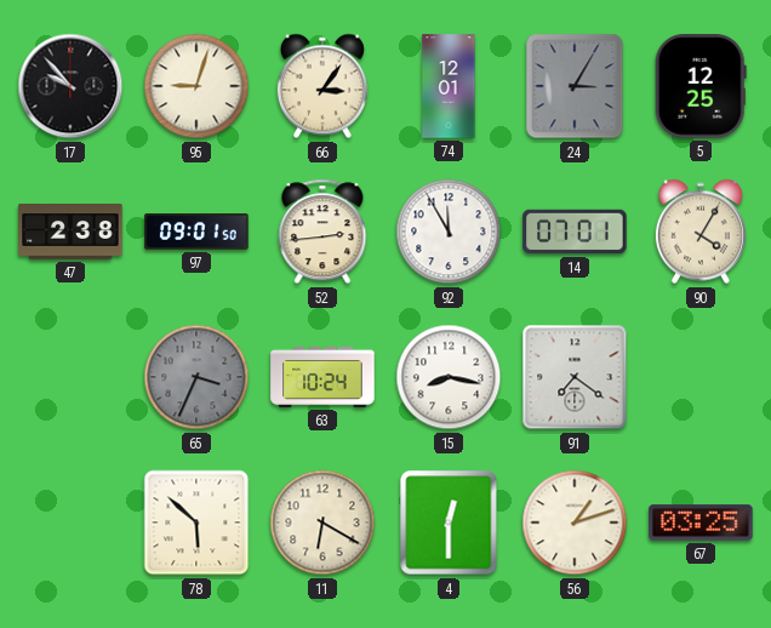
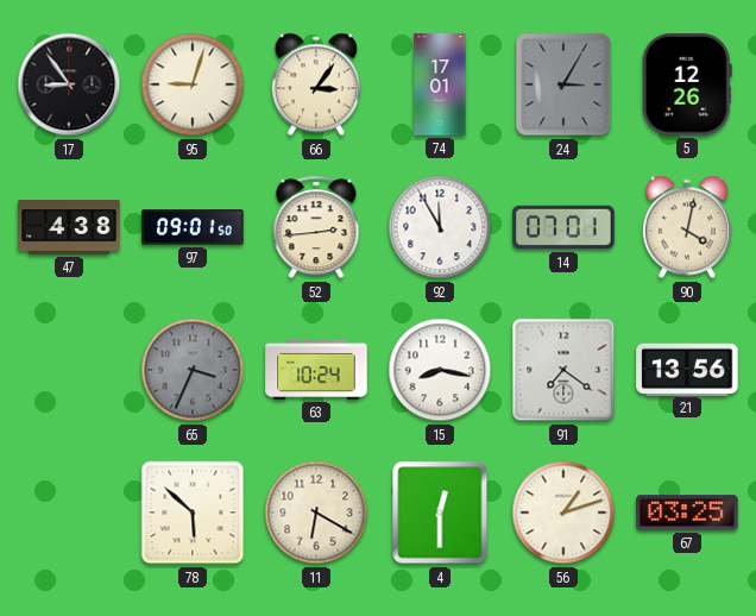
17: 9:53 -> 8:54
74: 12:01 -> 17:01
5: 12:25 -> 12:26
47: 2:38 -> 4:38
90: 4:05 -> 4:02
21: none -> 13:56
